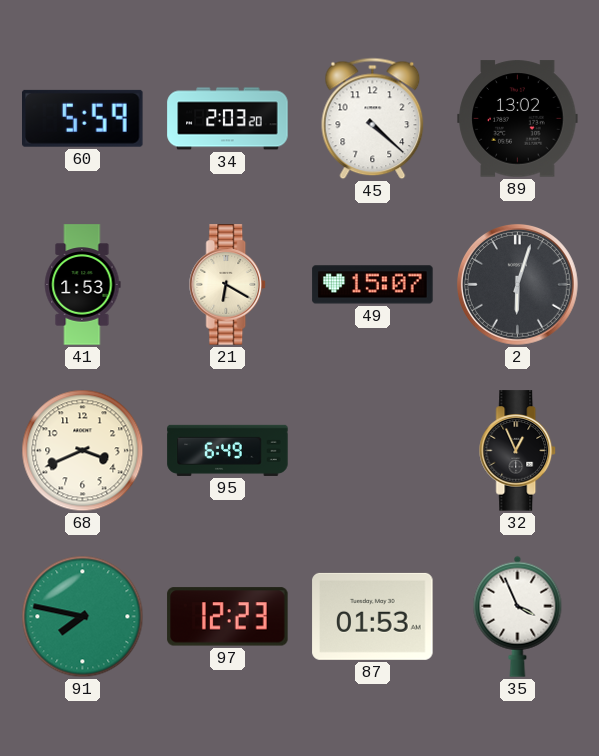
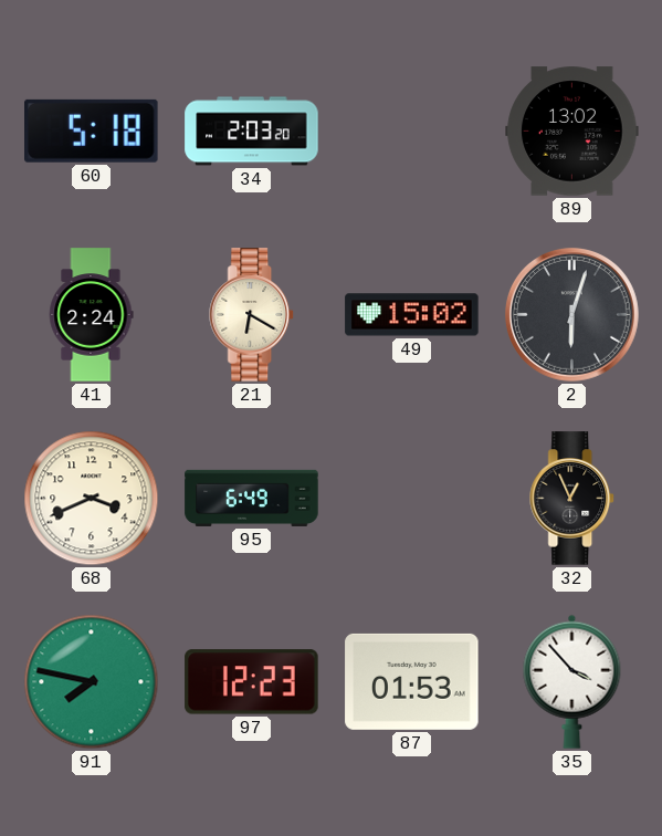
60: 5:59 -> 5:18
45: 4:22 -> none
41: 1:53 -> 2:24
49: 15:07 -> 15:02
35: 3:56 -> 3:53
